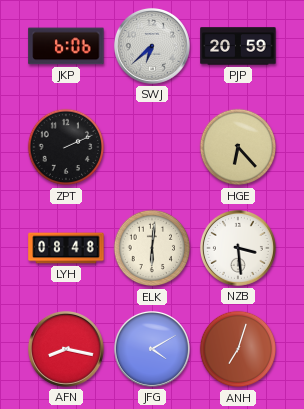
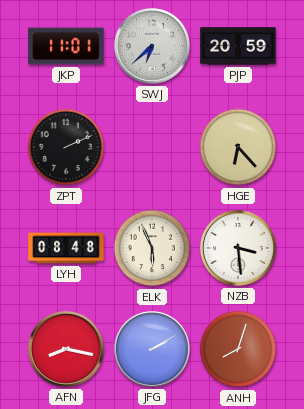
JKP: 6:06 -> 11:01
ELK: 6:01 -> 5:56
JFG: 4:10 -> 2:10
ANH: 7:03 -> 8:03
